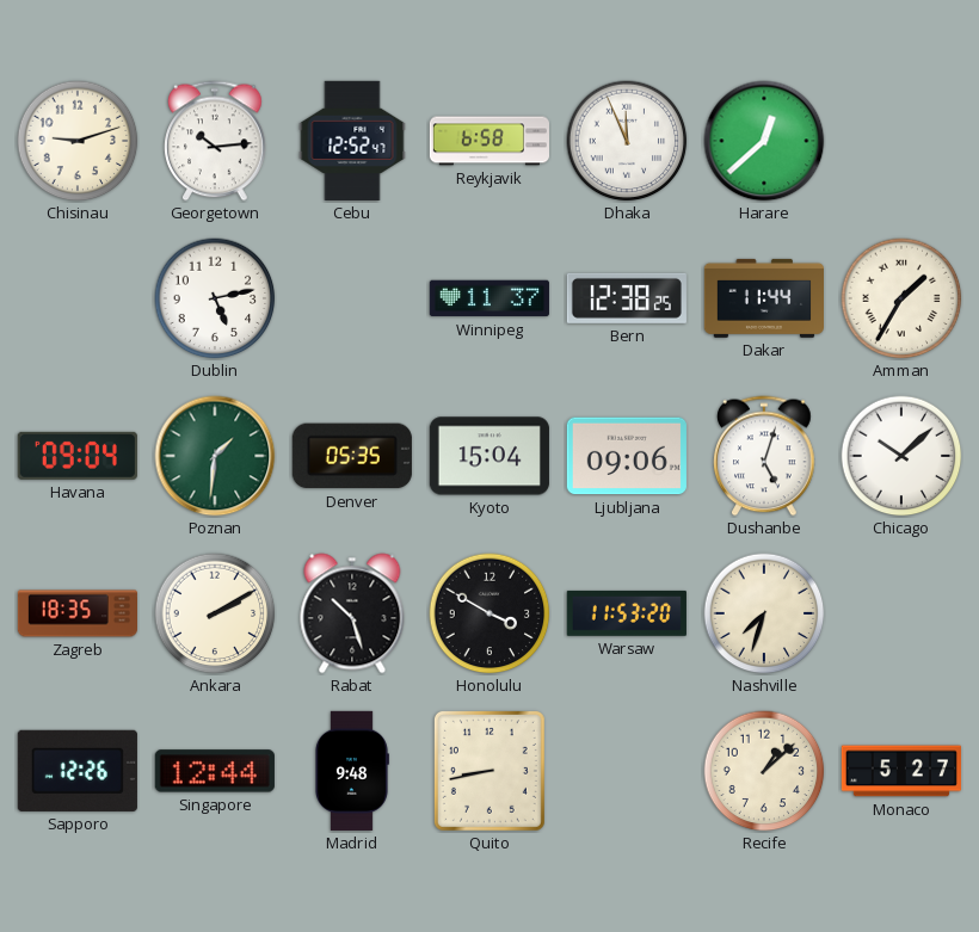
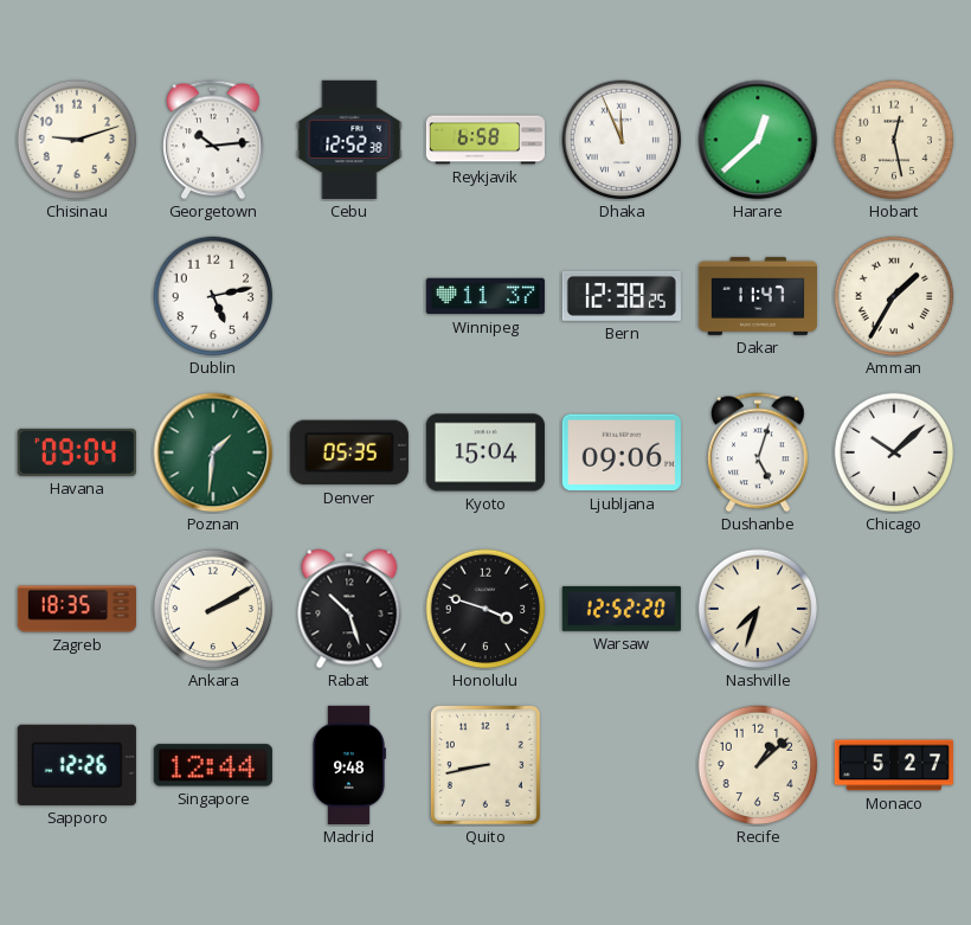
Cebu: 12:52:47 -> 12:52:38
Hobart: none -> 12:28
Dakar: 11:44 -> 11:47
Honolulu: 3:50 -> 3:48
Warsaw: 11:53 -> 12:52
